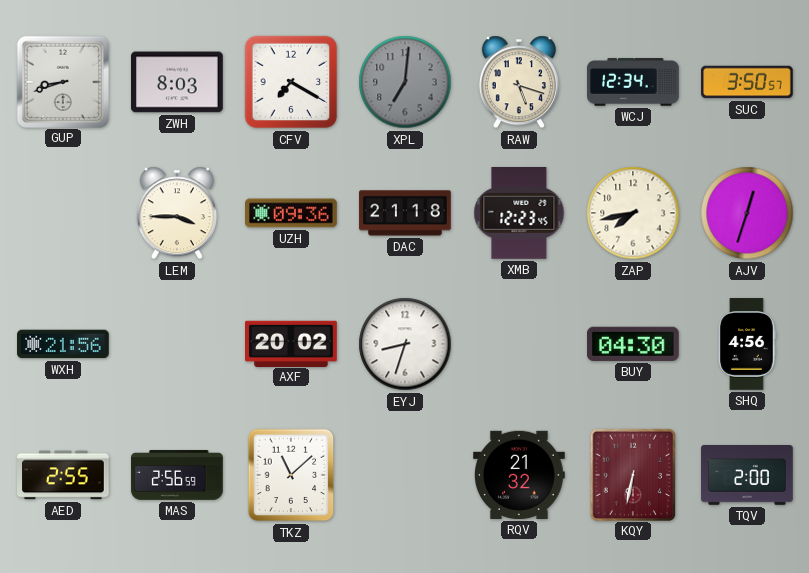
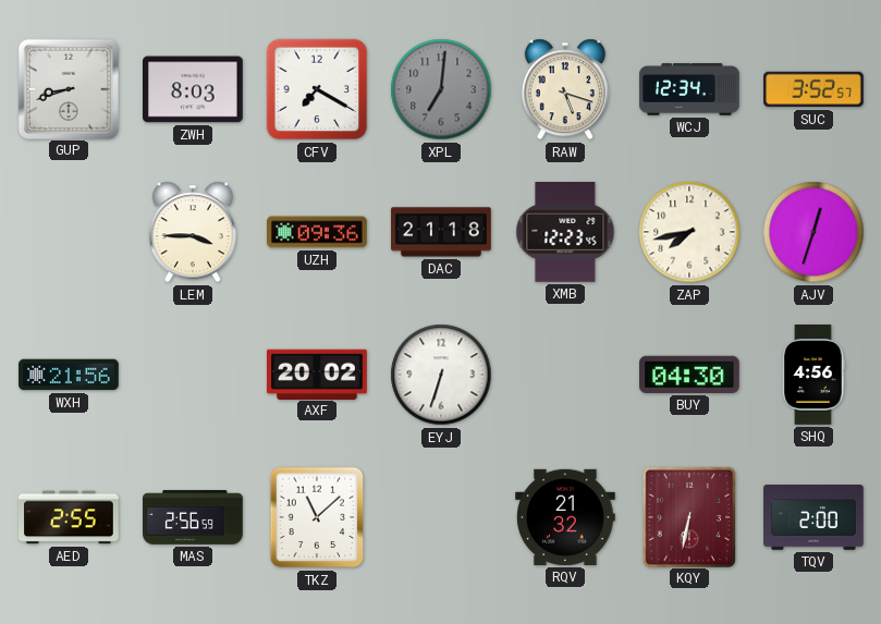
SUC: 3:50 -> 3:52
EYJ: 8:33 -> 6:33
